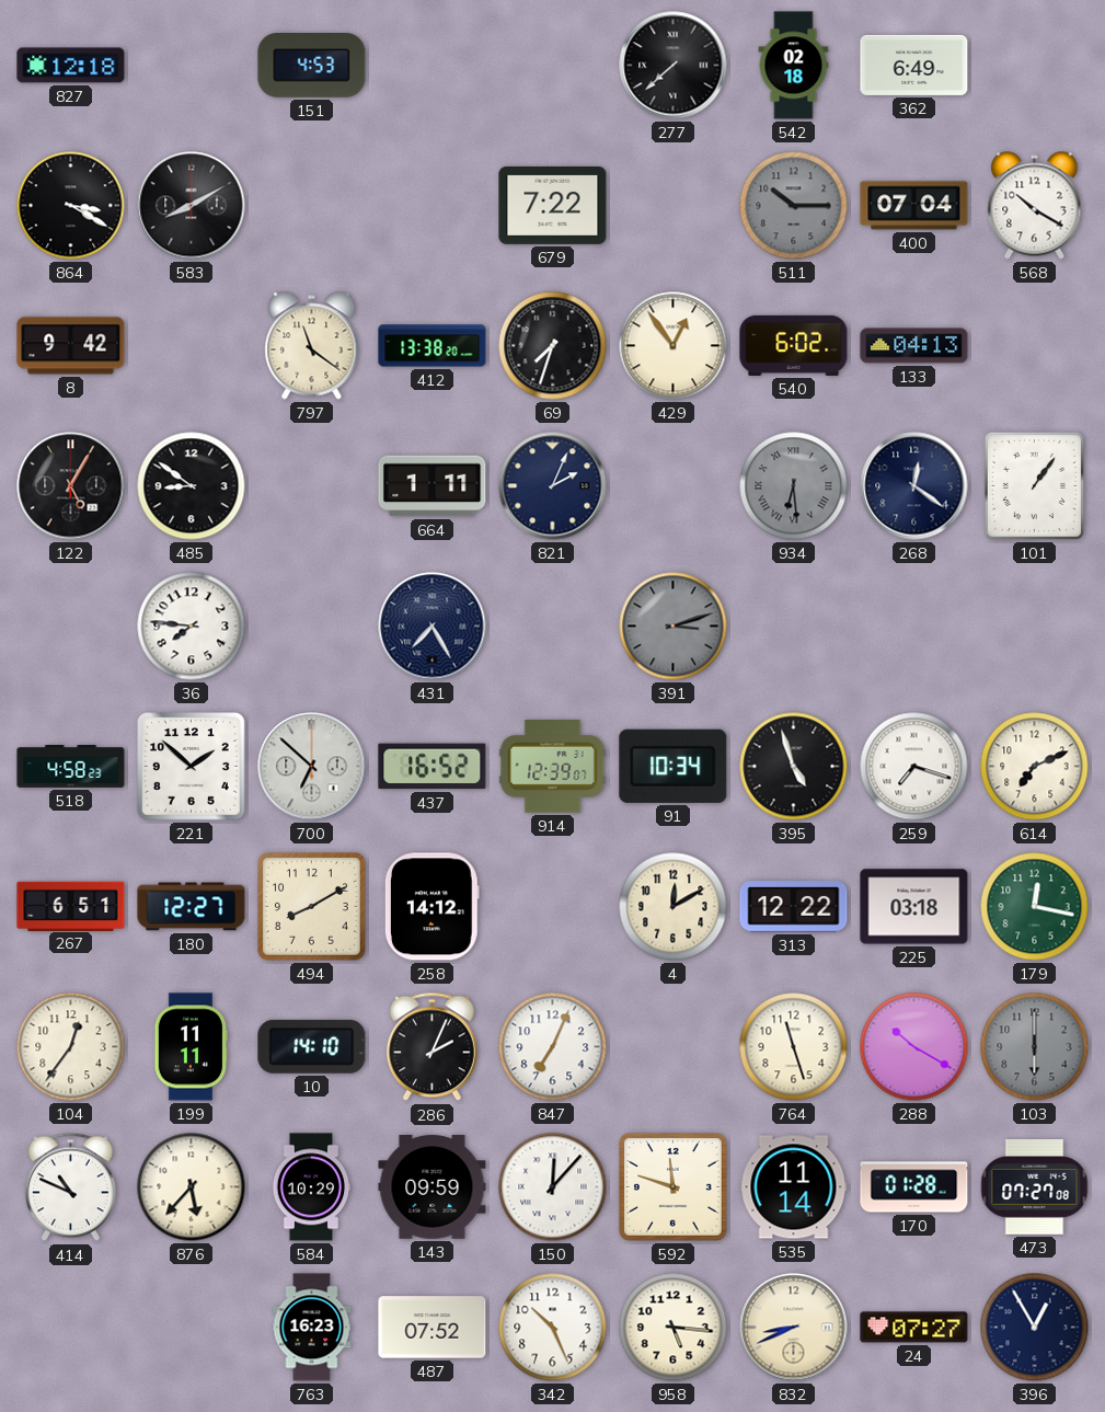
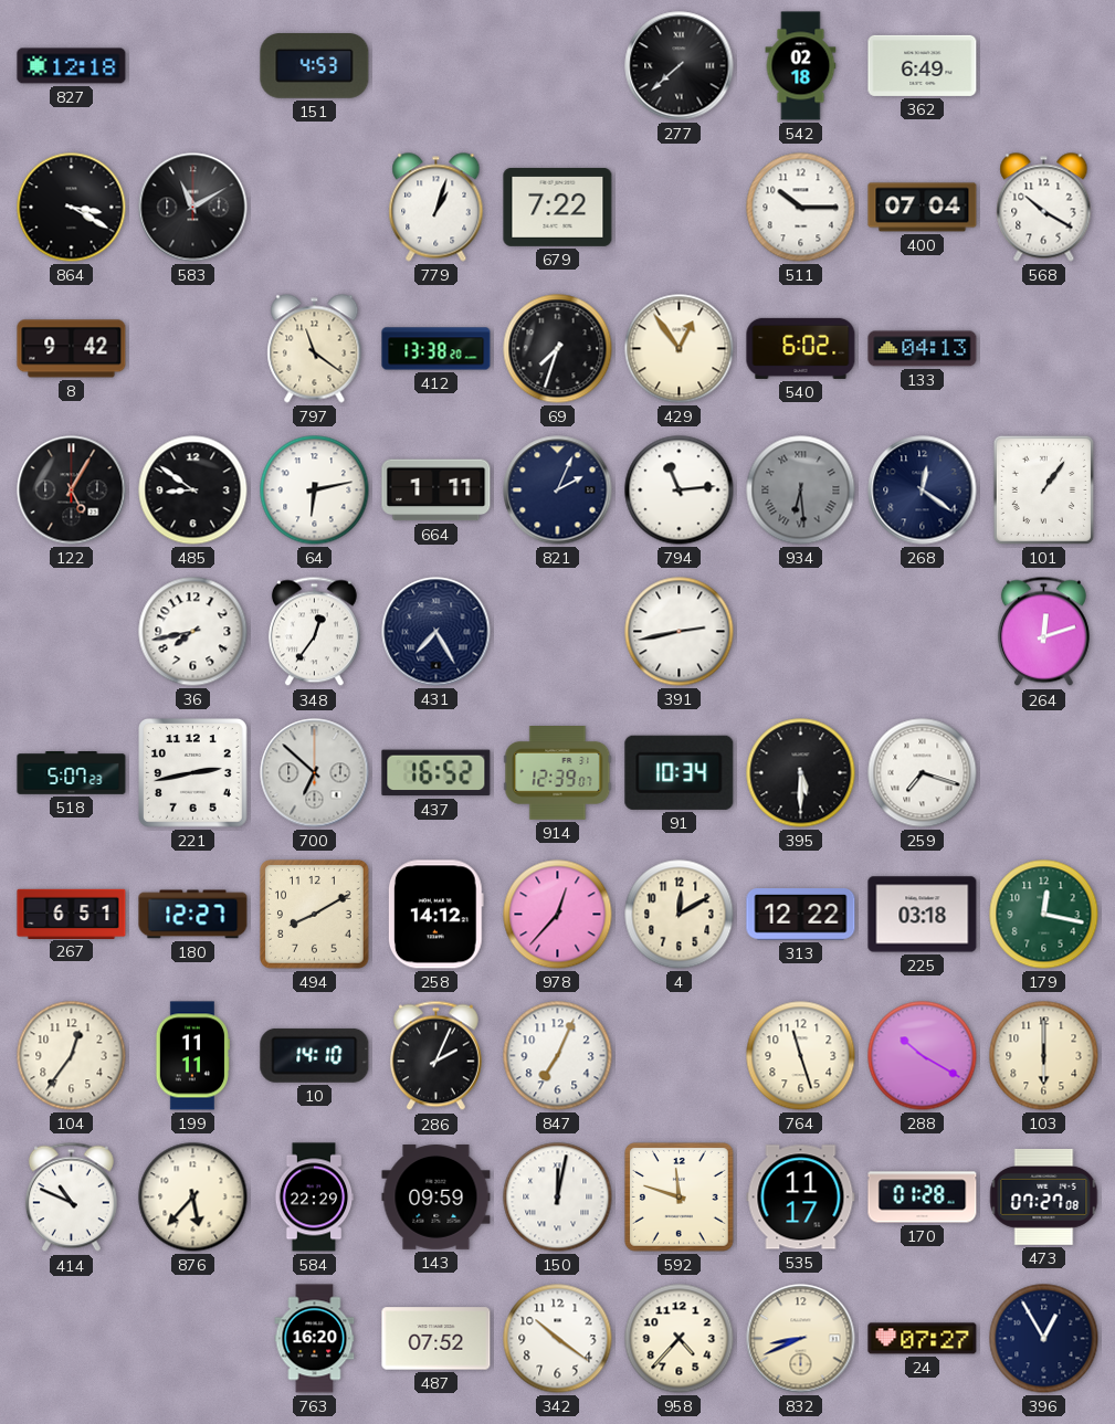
583: 8:10 -> 11:10
779: none -> 1:03
511 dial: grey -> white
64: none -> 6:13
794: none -> 11:14
36: 7:46 -> 7:43
348: none -> 12:36
391: 3:12 -> 2:43
391 dial: grey -> white
264: none -> 12:12
518: 4:58 -> 5:07
221: 1:52 -> 2:43
395: 4:57 -> 5:30
614: 7:11 -> none
978: none -> 12:37
103 dial: grey -> cream
584: 10:29 -> 22:29
150: 12:07 -> 12:02
535: 11:14 -> 11:17
763: 16:23 -> 16:20
342: 10:26 -> 10:21
958: 5:16 -> 4:37
